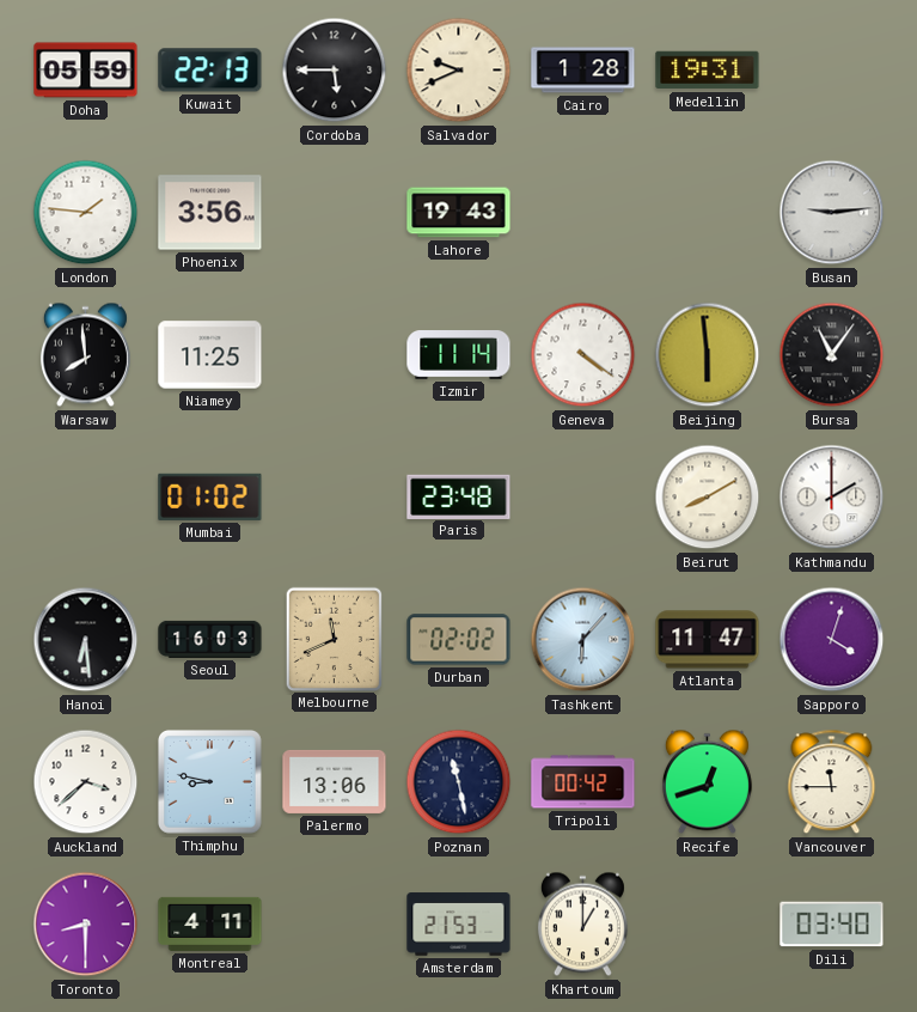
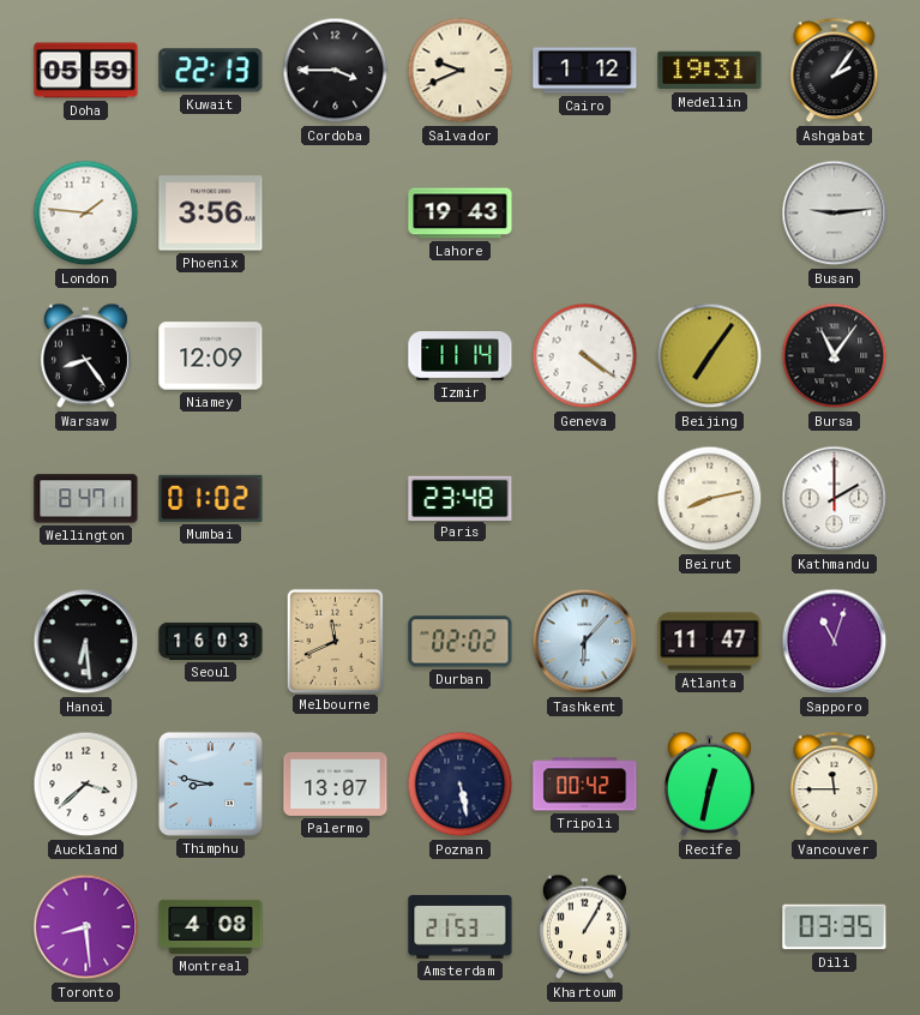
Cordoba: 5:45 -> 3:45
Cairo: 1:28 -> 1:12
Ashgabat: none -> 2:06
Warsaw: 7:59 -> 8:24
Niamey: 11:25 -> 12:09
Beijing: 5:59 -> 7:06
Wellington: none -> 8:47
Beirut: 8:10 -> 8:13
Sapporo: 4:03 -> 11:03
Palermo: 13:06 -> 13:07
Poznan: 11:28 -> 5:28
Recife: 12:42 -> 12:32
Toronto: 8:30 -> 8:29
Montreal: 4:11 -> 4:08
Khartoum: 1:00 -> 1:05
Dili: 03:40 -> 03:35
